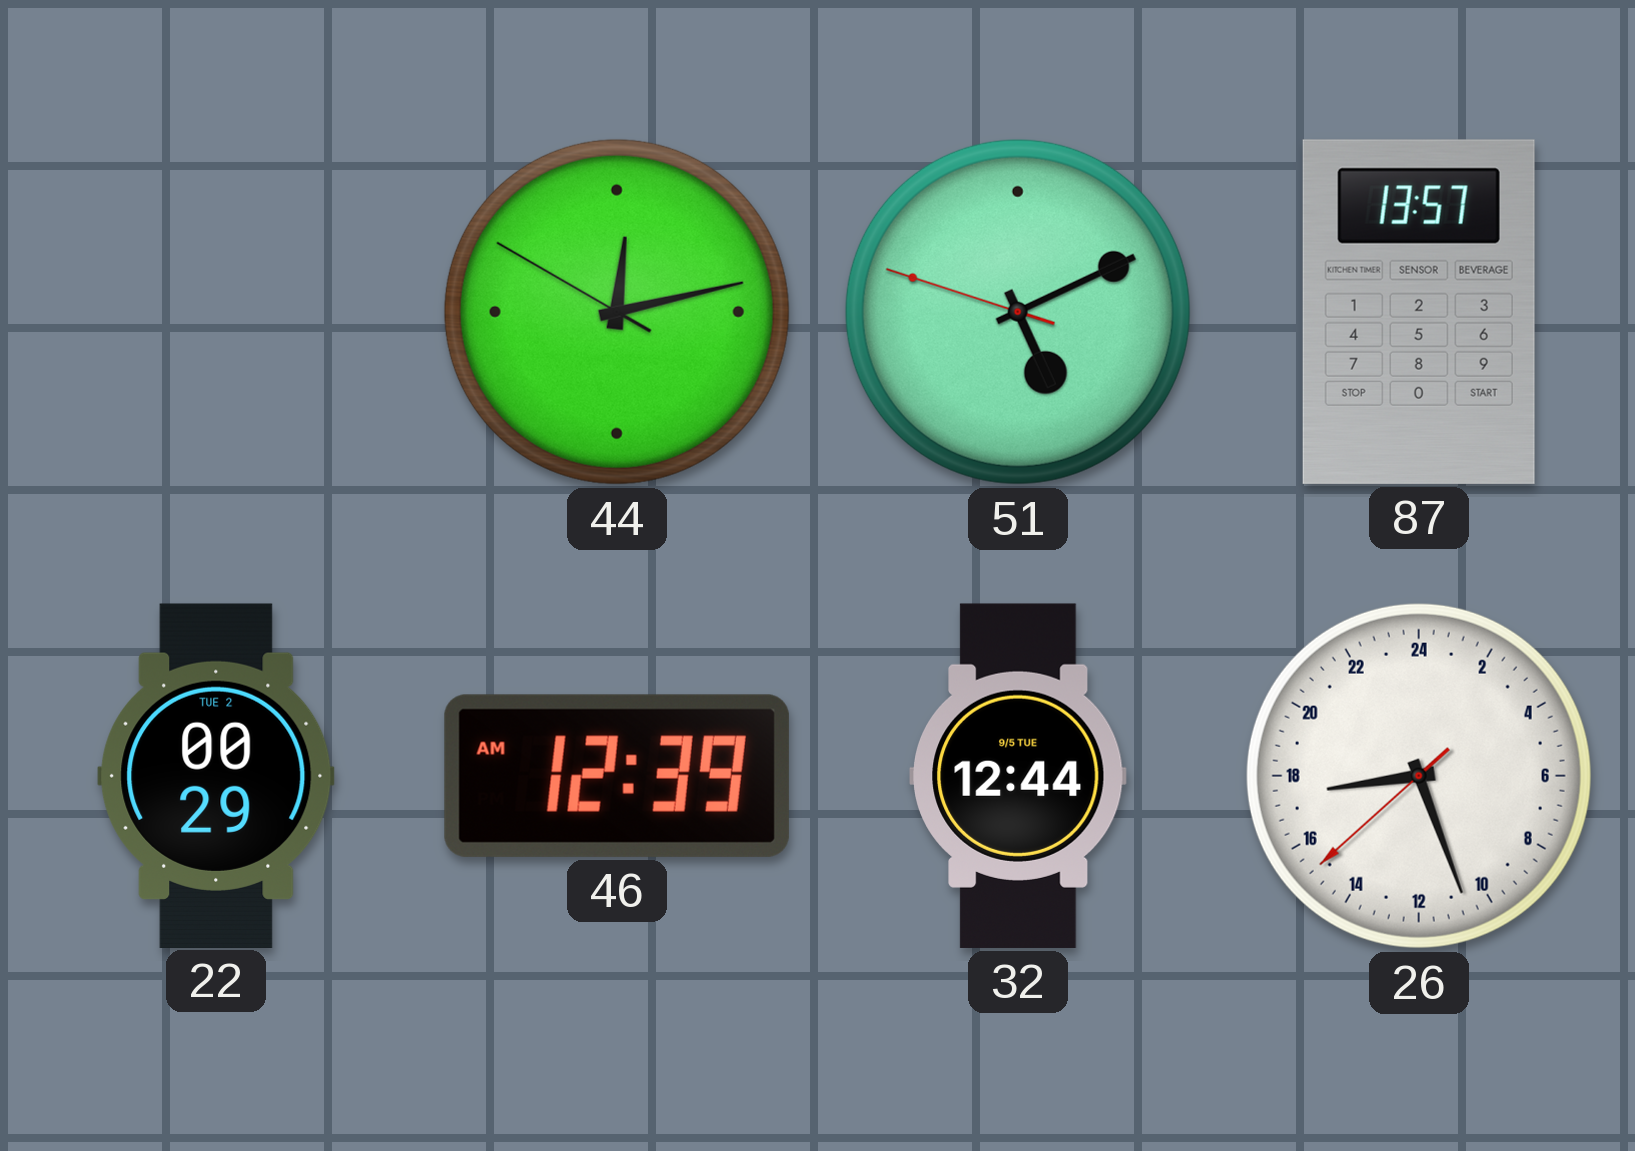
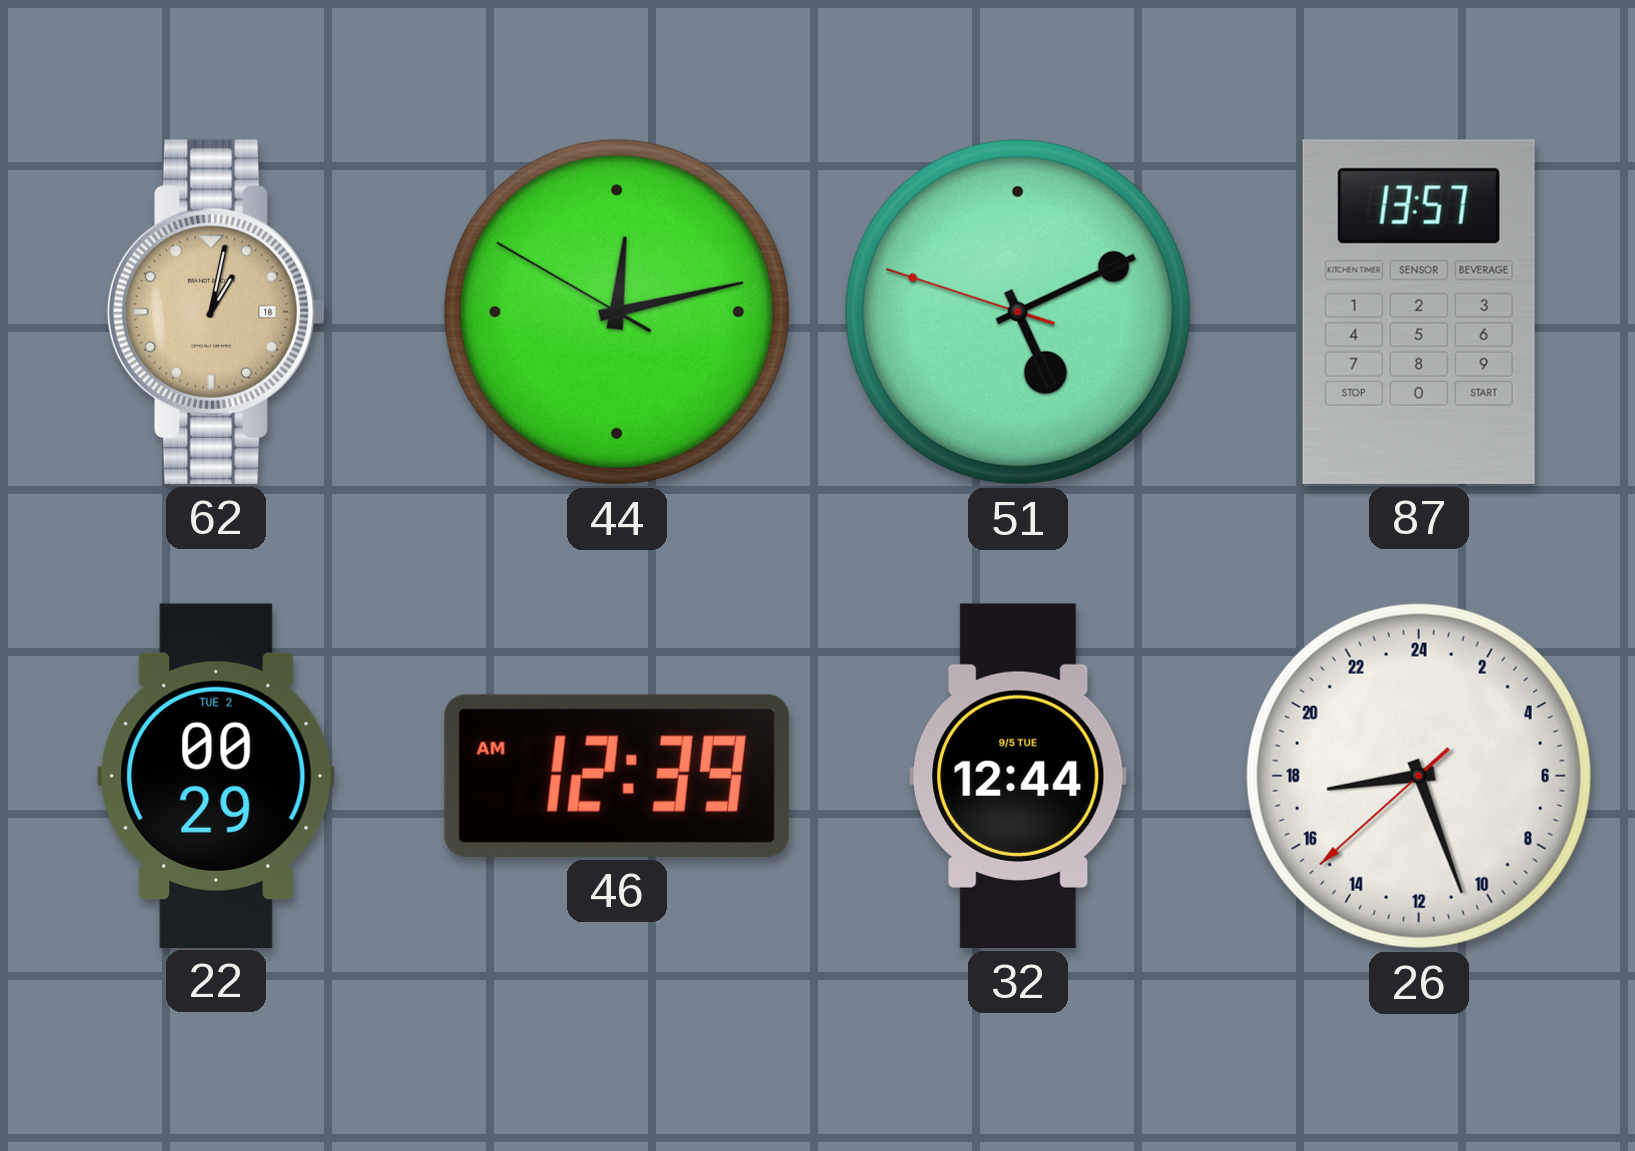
62: none -> 1:02
